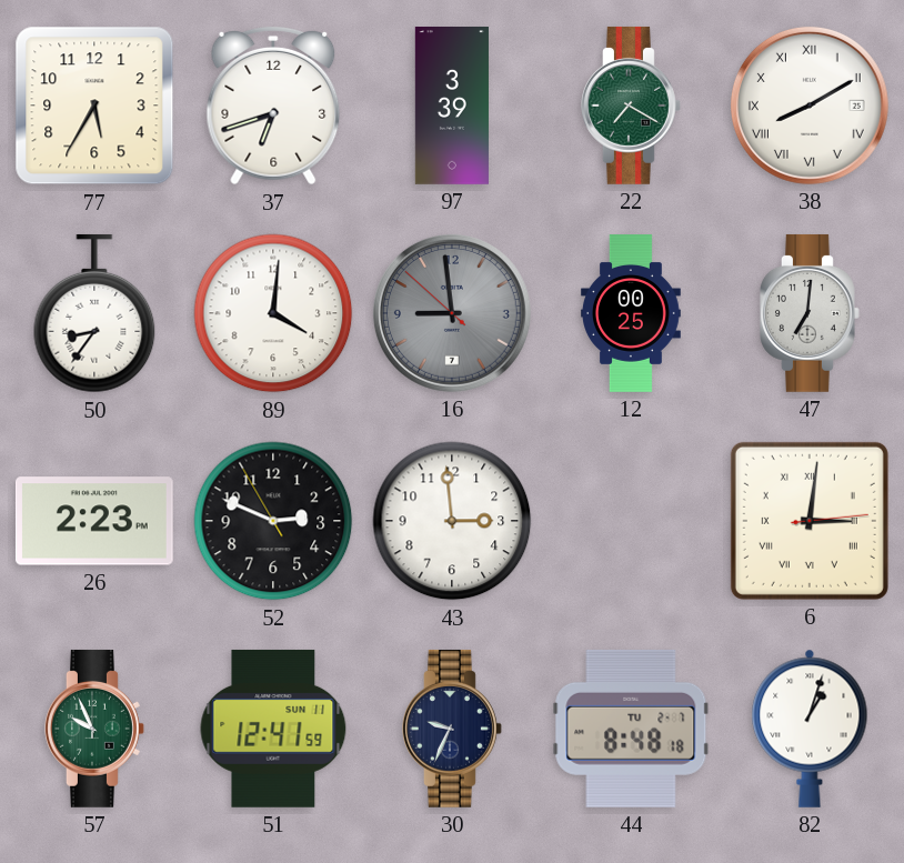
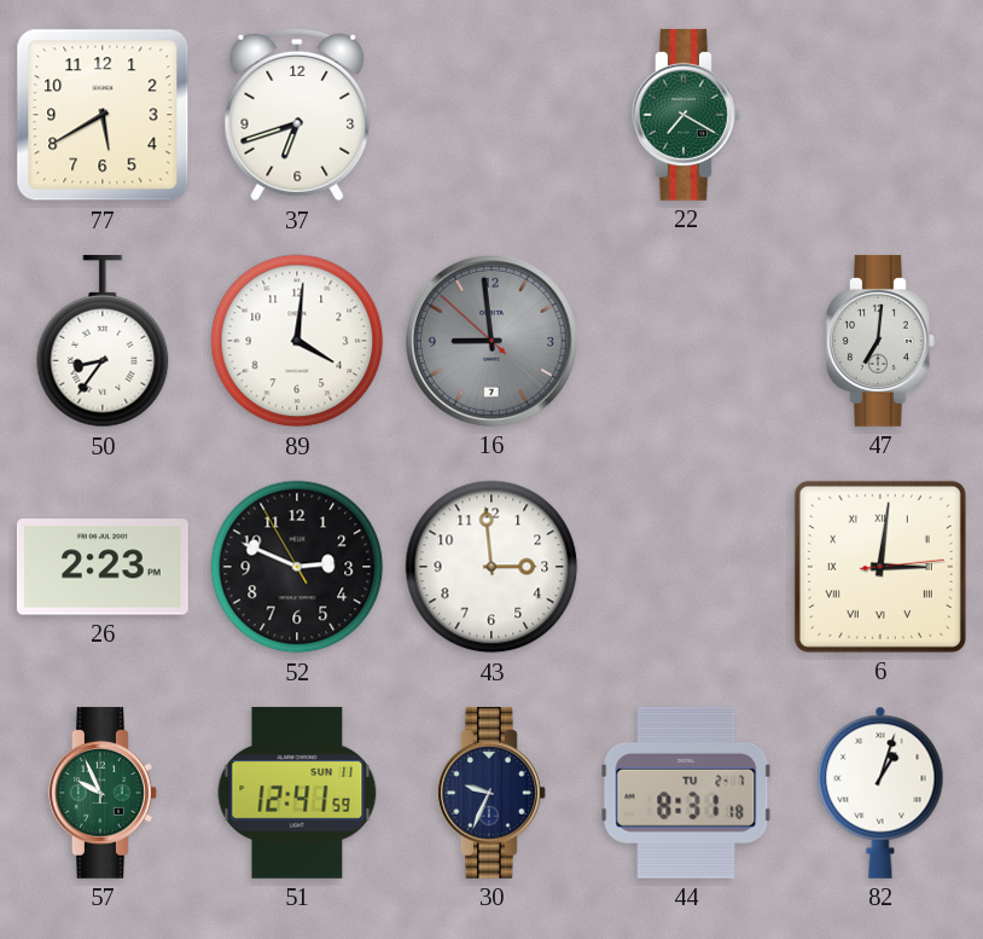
77: 5:35 -> 5:40
97: 3:39 -> none
38: 8:10 -> none
12: 00:25 -> none
44: 8:48 -> 8:31
